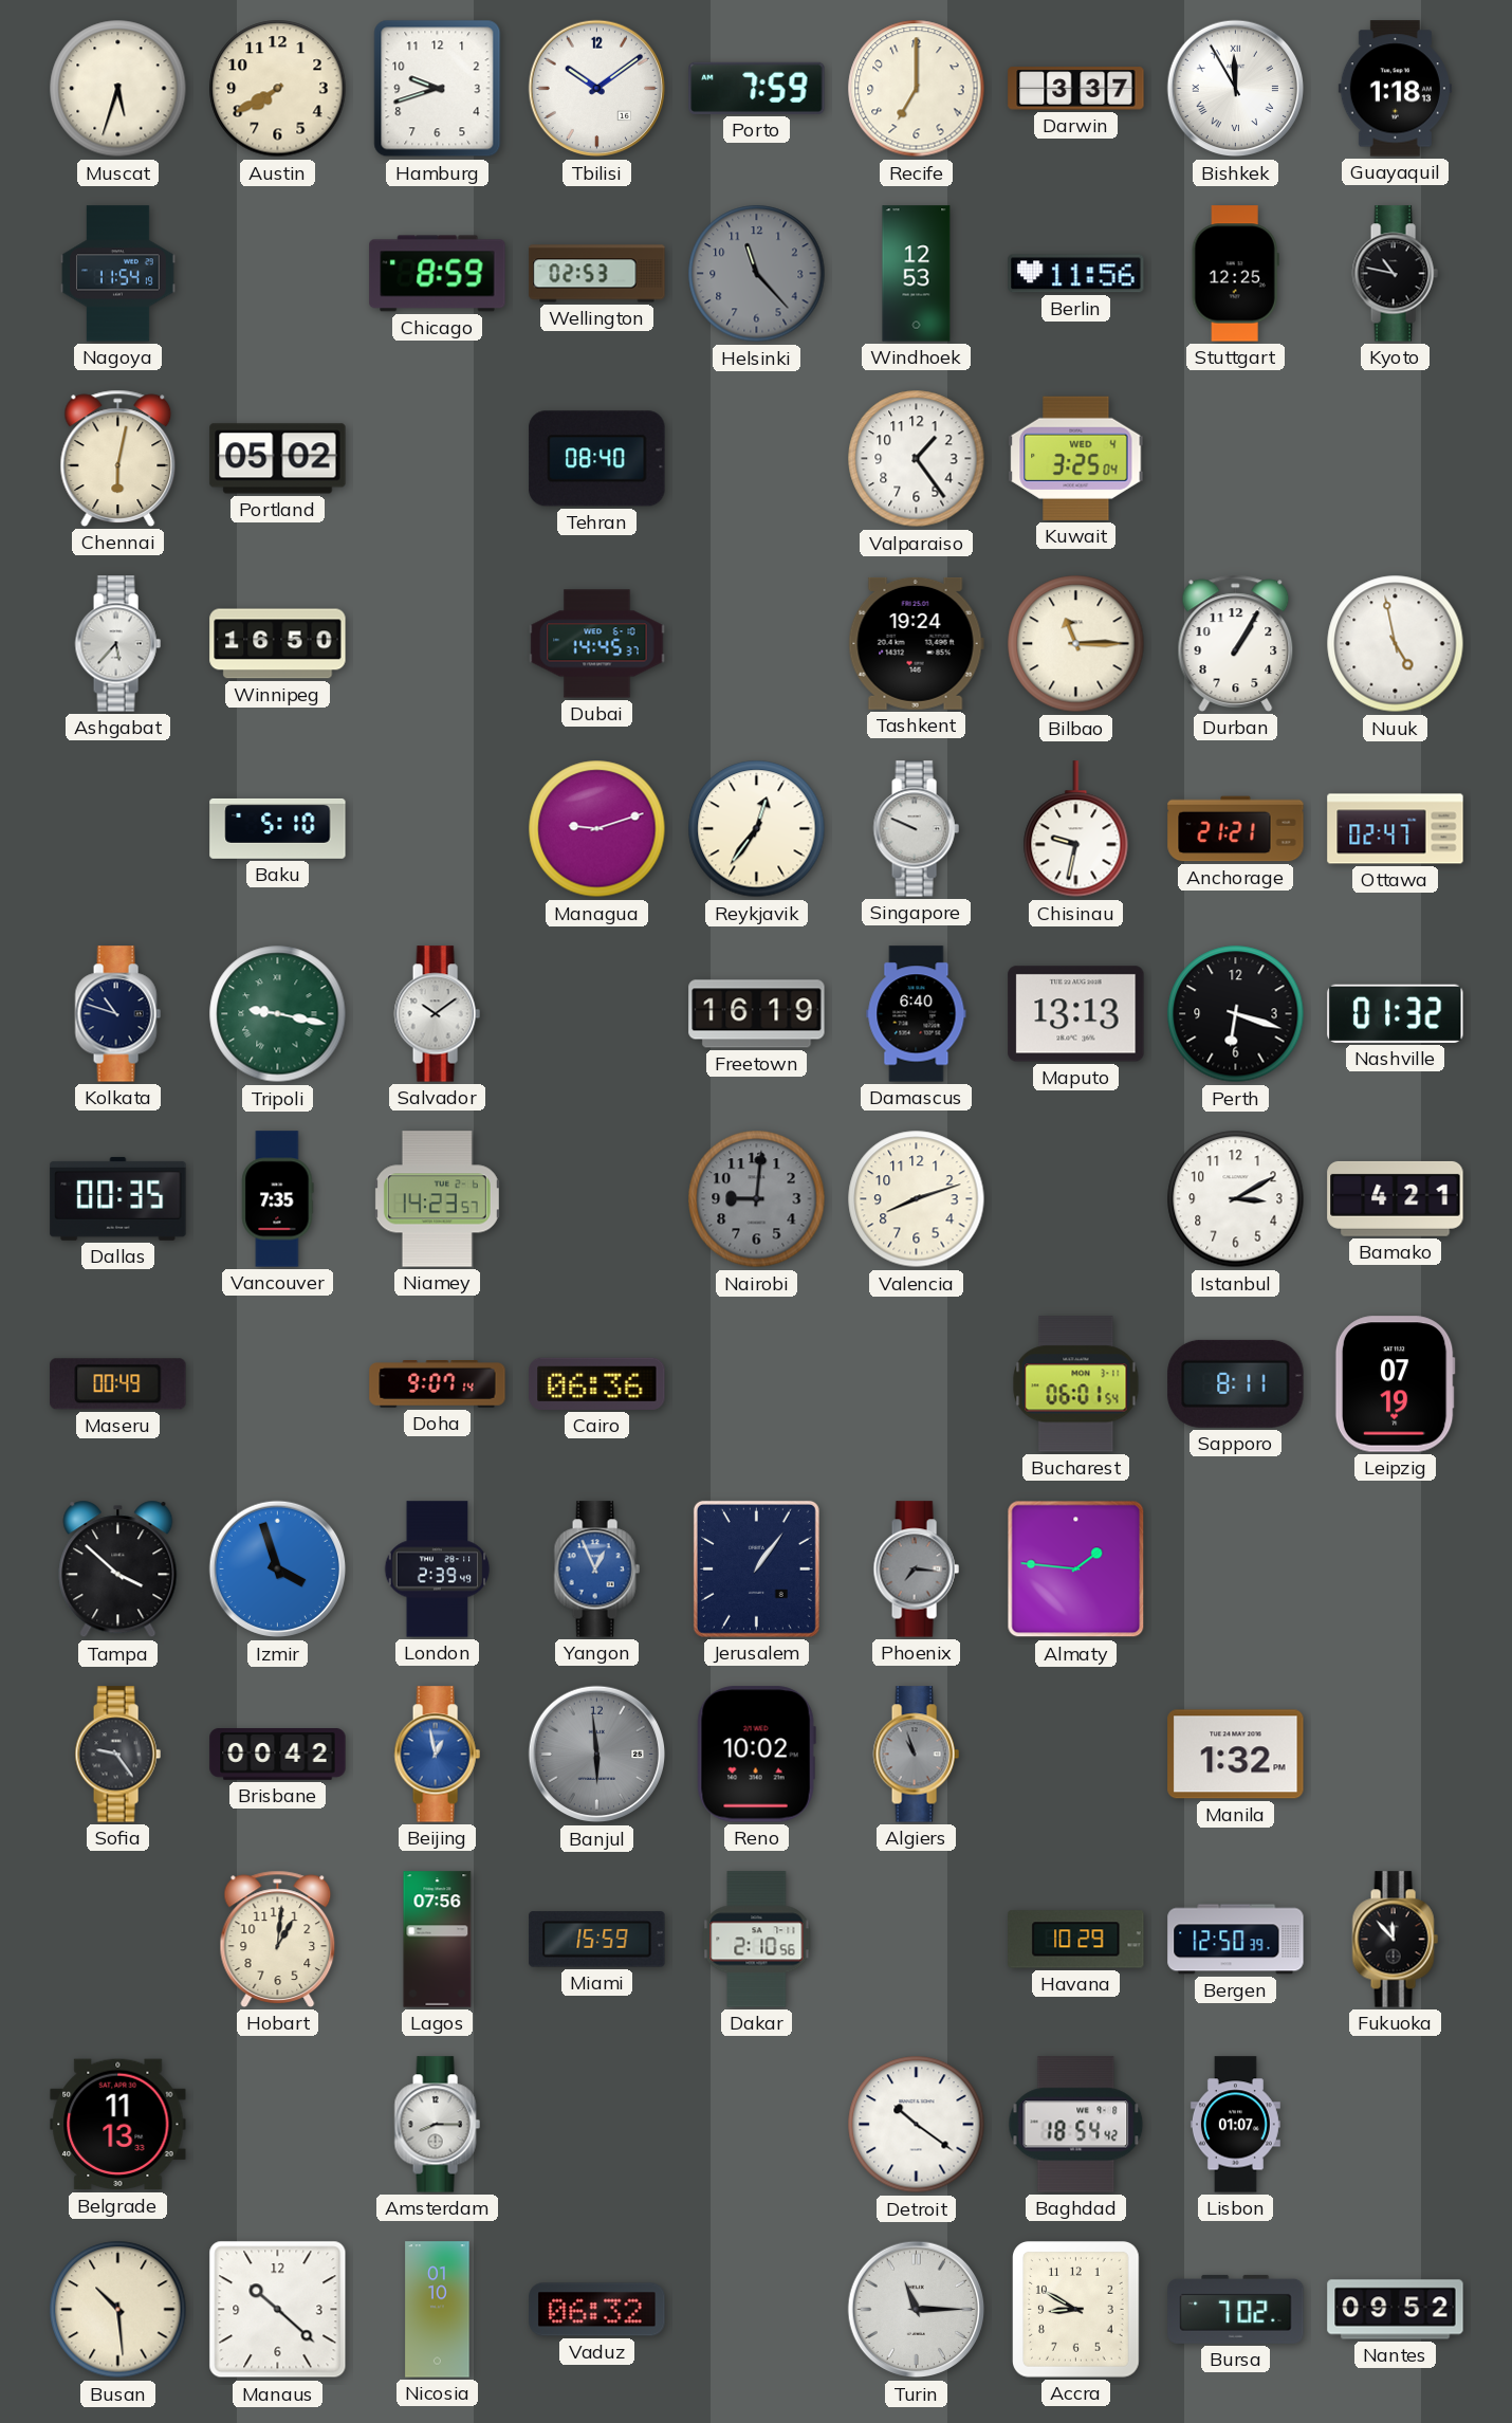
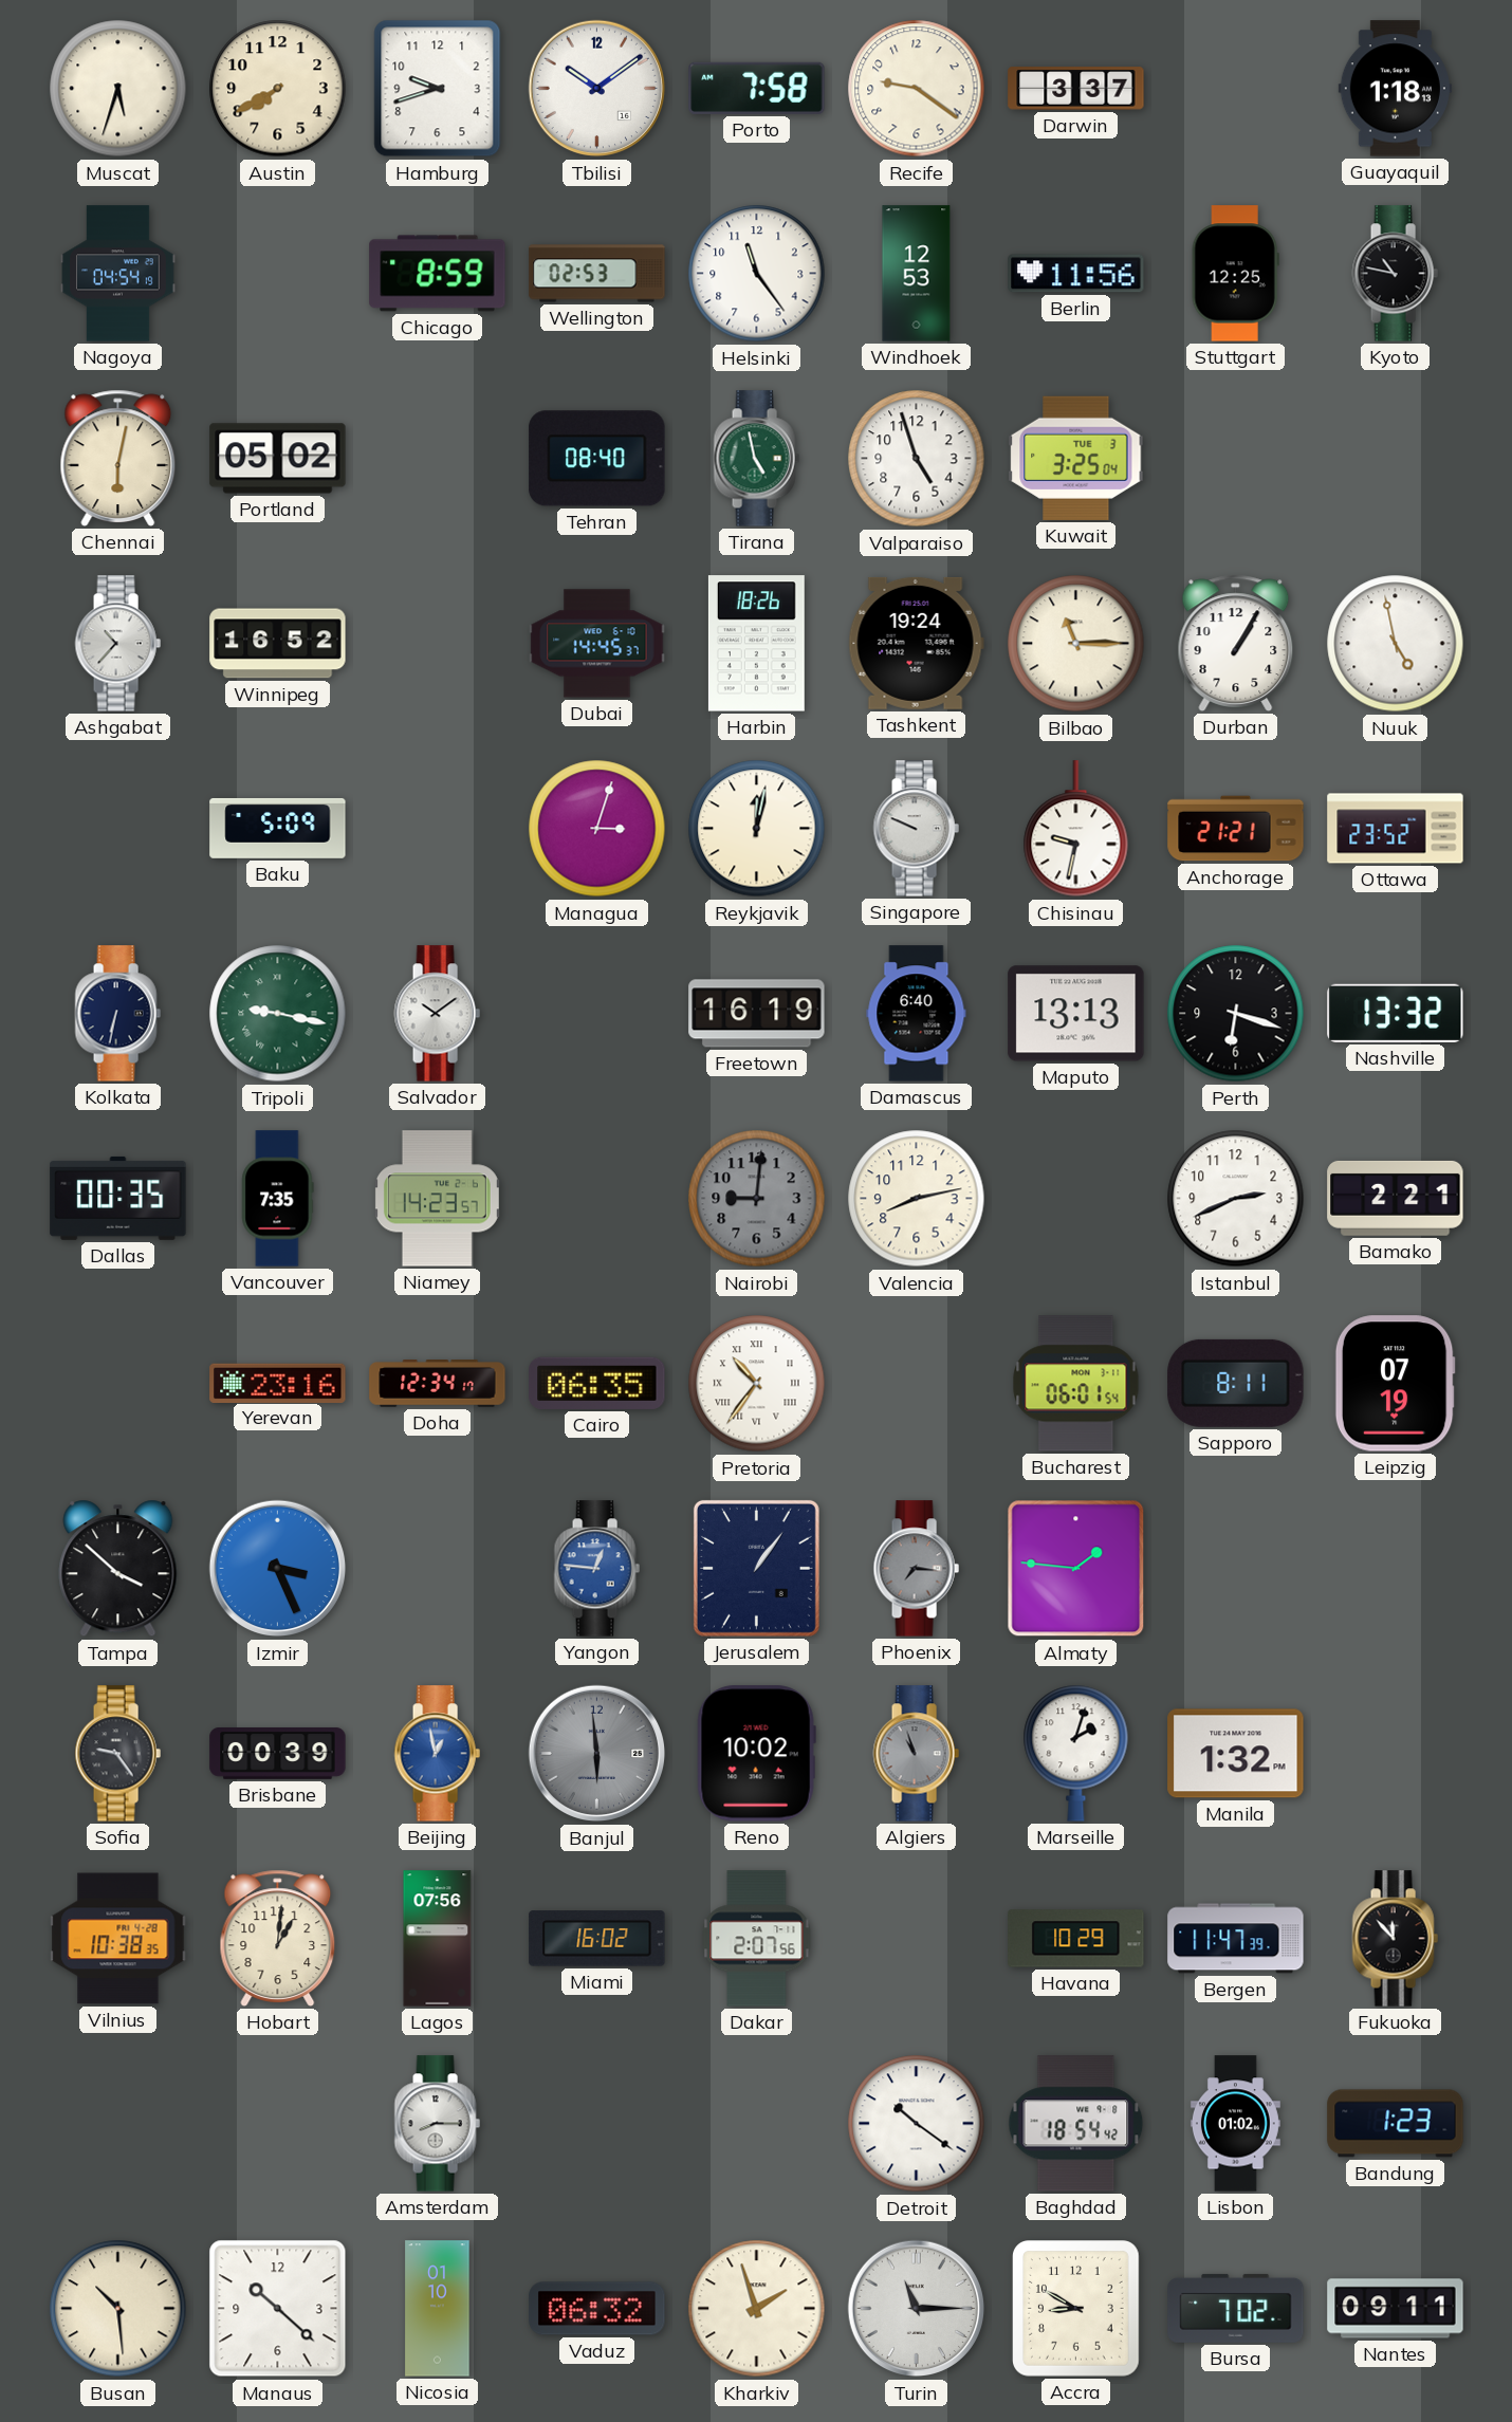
Porto: 7:59 -> 7:58
Recife: 7:00 -> 9:21
Bishkek: 11:55 -> none
Nagoya: 11:54 -> 04:54
Helsinki: 11:23 -> 11:24
Helsinki dial: grey -> white
Tirana: none -> 4:58
Valparaiso: 1:24 -> 4:57
Kuwait date: WED 4 -> TUE 3
Ashgabat: 5:37 -> 10:37
Winnipeg: 16:50 -> 16:52
Harbin: none -> 18:26
Baku: 5:10 -> 5:09
Managua: 9:12 -> 3:03
Reykjavik: 12:36 -> 12:02
Ottawa: 02:47 -> 23:52
Kolkata: 10:48 -> 6:32
Nashville: 01:32 -> 13:32
Valencia: 8:12 -> 8:13
Istanbul: 3:10 -> 2:41
Bamako: 4:21 -> 2:21
Maseru: 00:49 -> none
Yerevan: none -> 23:16
Doha: 9:07 -> 12:34
Cairo: 06:36 -> 06:35
Pretoria: none -> 10:36
Izmir: 3:57 -> 3:26
London: 2:39 -> none
Yangon: 12:56 -> 12:46
Brisbane: 00:42 -> 00:39
Marseille: none -> 2:03
Vilnius: none -> 10:38
Miami: 15:59 -> 16:02
Dakar: 2:10 -> 2:07
Bergen: 12:50 -> 11:47
Belgrade: 11:13 -> none
Lisbon: 01:07 -> 01:02
Bandung: none -> 1:23
Kharkiv: none -> 1:57
Nantes: 09:52 -> 09:11
